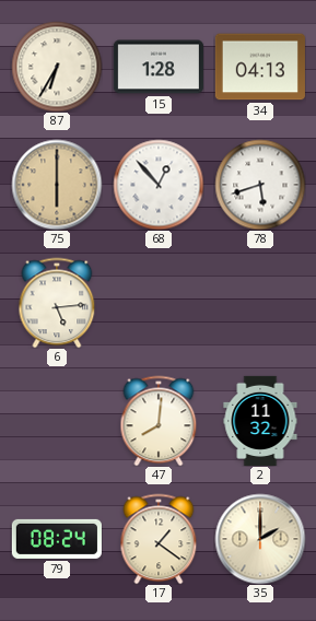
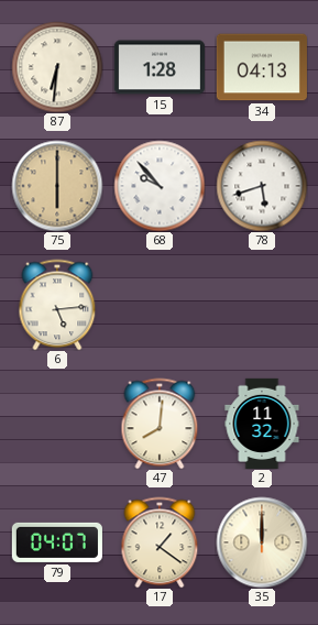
87: 6:35 -> 6:31
68: 12:53 -> 9:53
79: 08:24 -> 04:07
35: 2:00 -> 12:00
